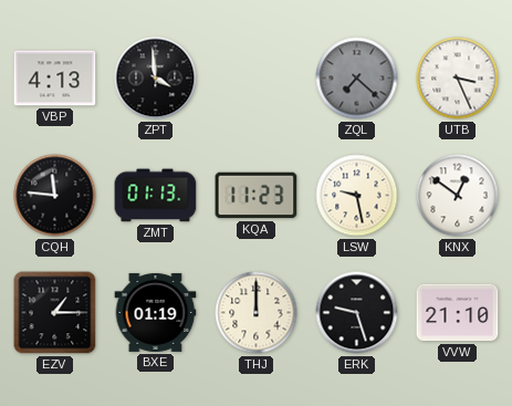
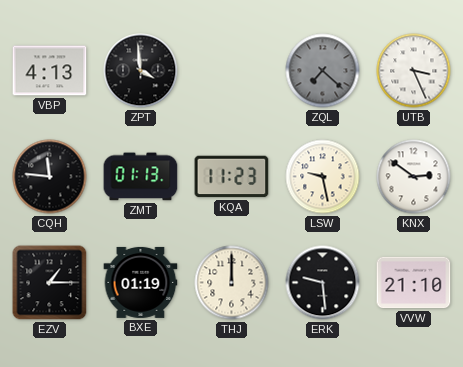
KNX: 12:51 -> 2:51
ERK: 9:27 -> 9:29
